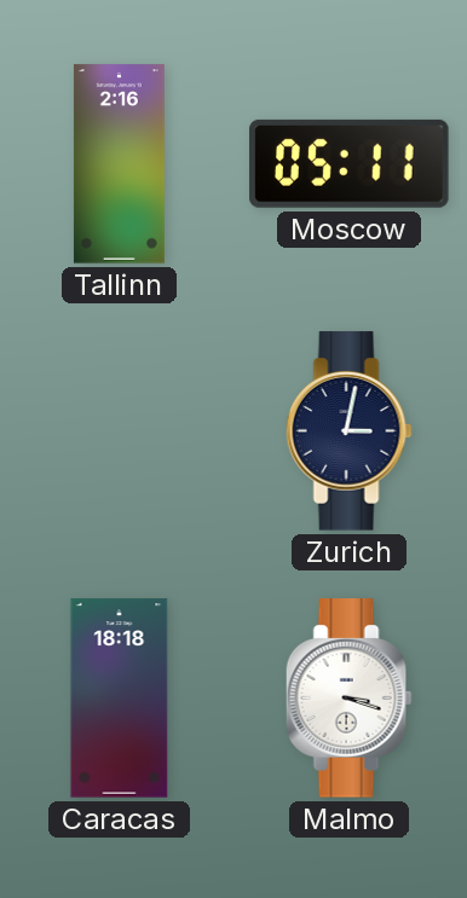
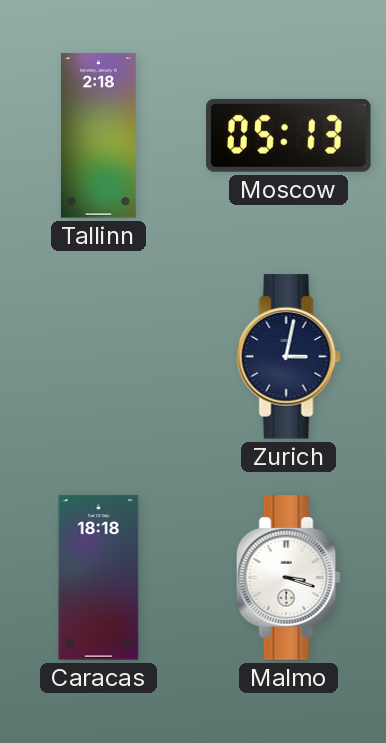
Tallinn: 2:16 -> 2:18
Moscow: 05:11 -> 05:13
